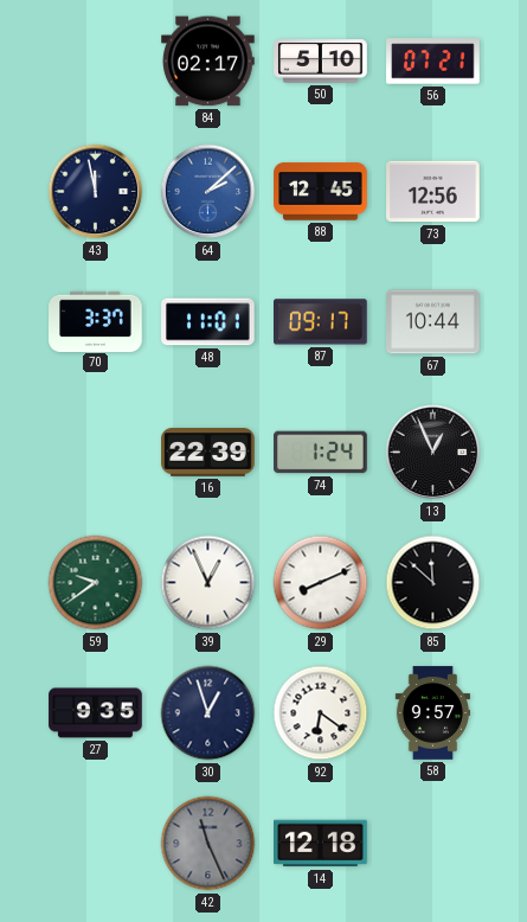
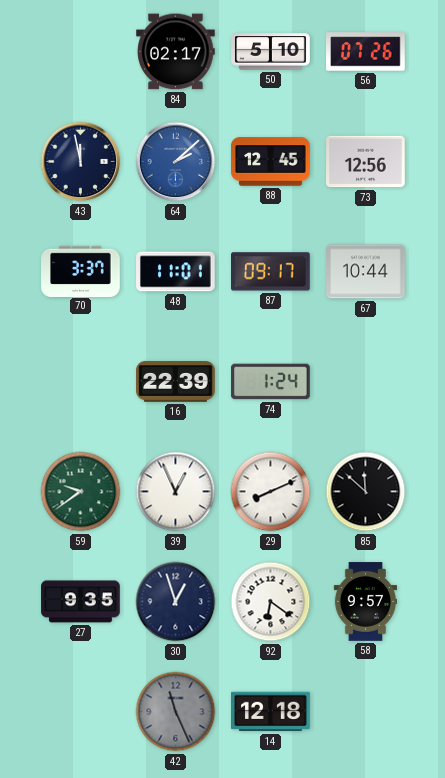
56: 07:21 -> 07:26
13: 12:56 -> none
